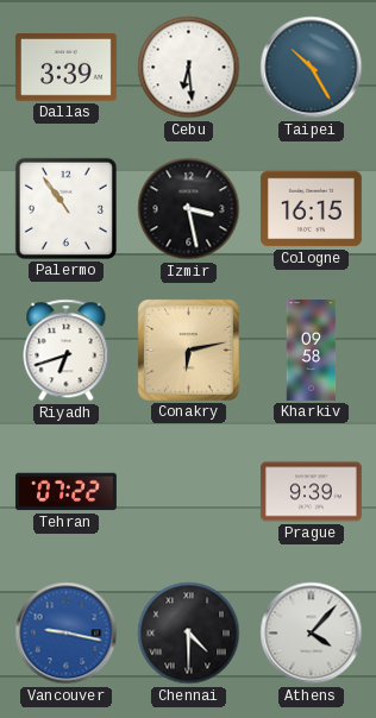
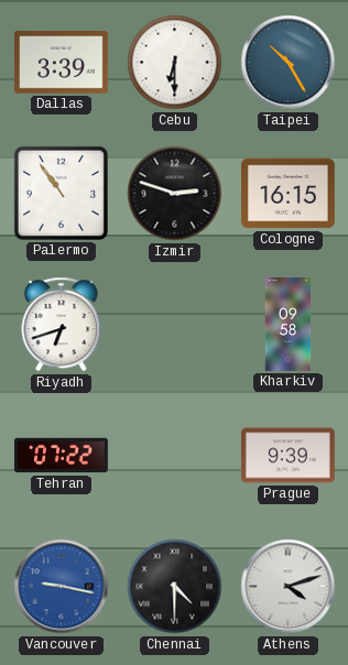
Cebu: 6:29 -> 6:30
Izmir: 3:28 -> 2:48
Conakry: 6:13 -> none
Athens: 4:07 -> 4:12
